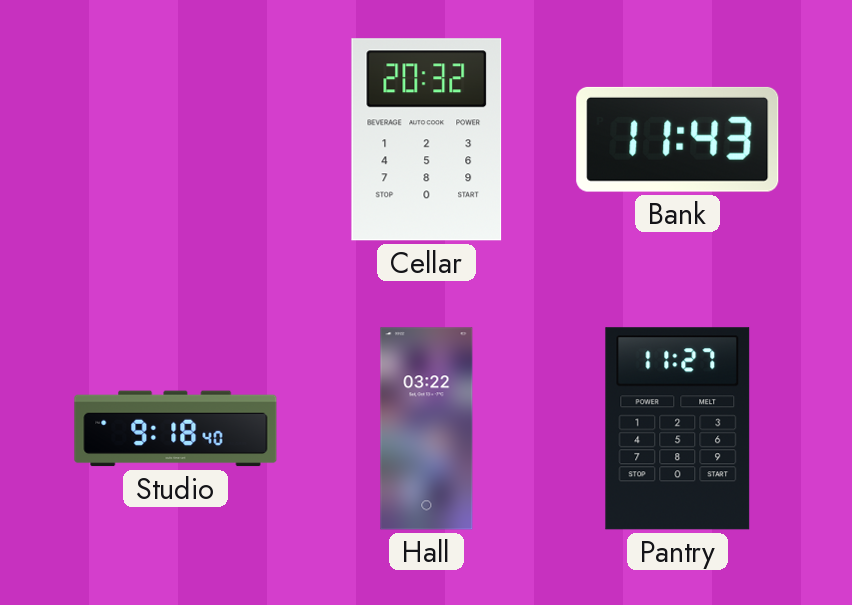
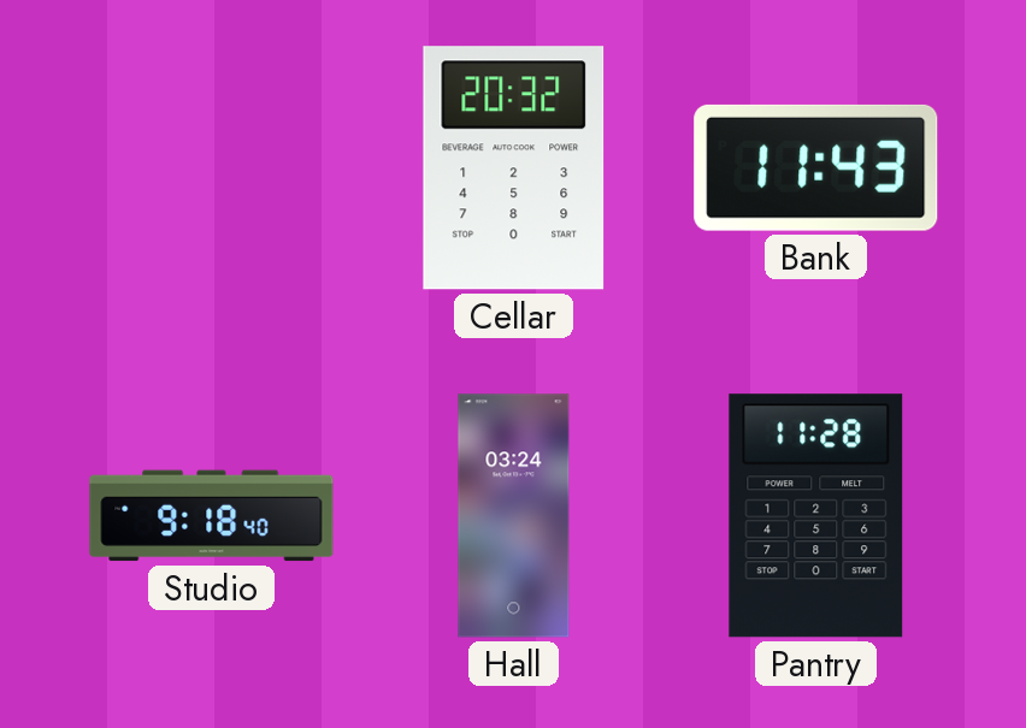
Hall: 03:22 -> 03:24
Pantry: 11:27 -> 11:28
